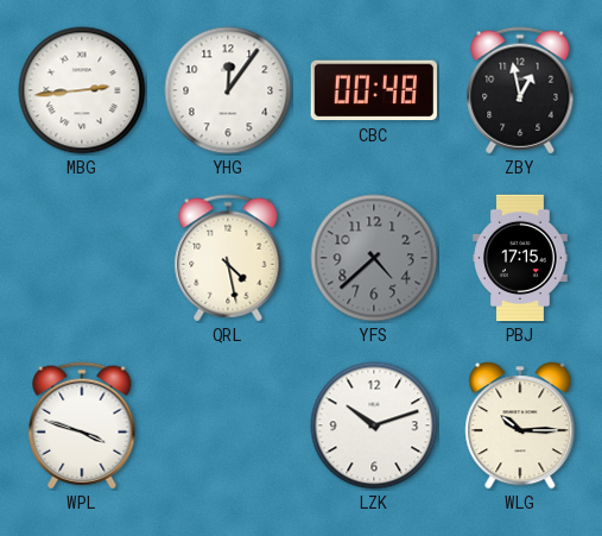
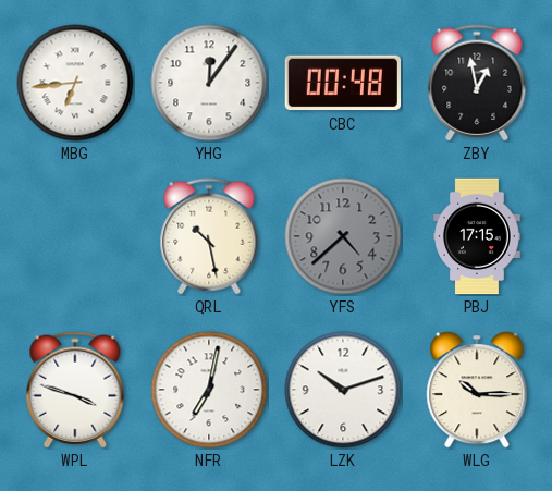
MBG: 2:44 -> 6:44
QRL: 4:28 -> 10:28
NFR: none -> 7:02
